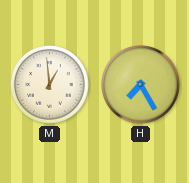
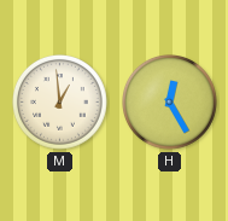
H: 7:25 -> 12:25
